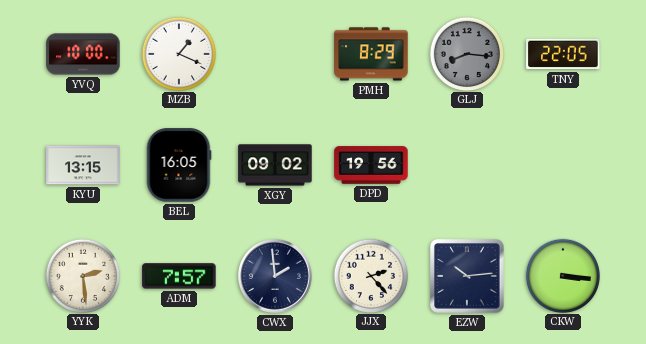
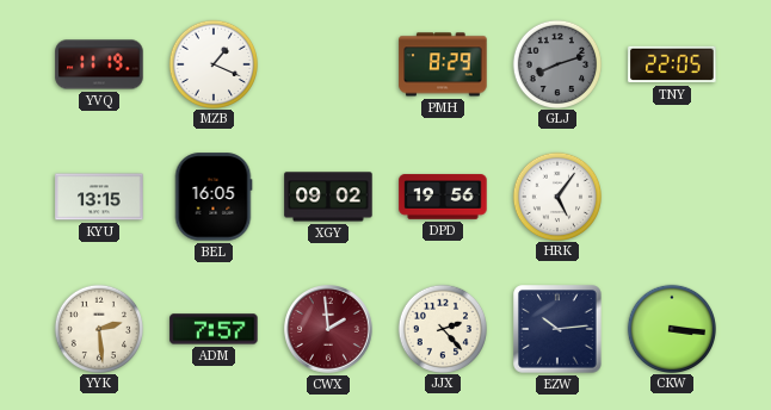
YVQ: 10:00 -> 11:19
GLJ: 8:16 -> 8:12
HRK: none -> 5:06
CWX dial: navy -> burgundy
